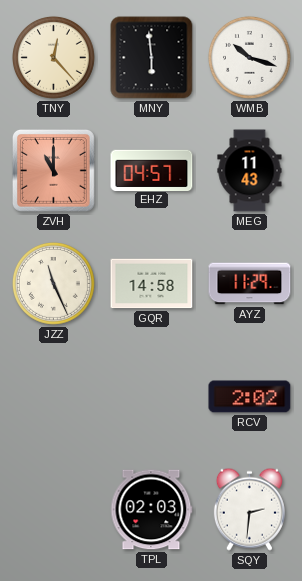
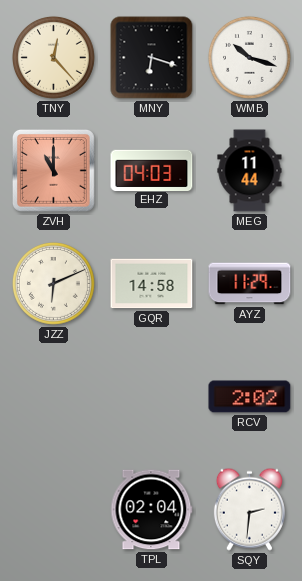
MNY: 5:59 -> 6:18
EHZ: 04:57 -> 04:03
MEG: 11:43 -> 11:44
JZZ: 11:26 -> 6:11
TPL: 02:03 -> 02:04
